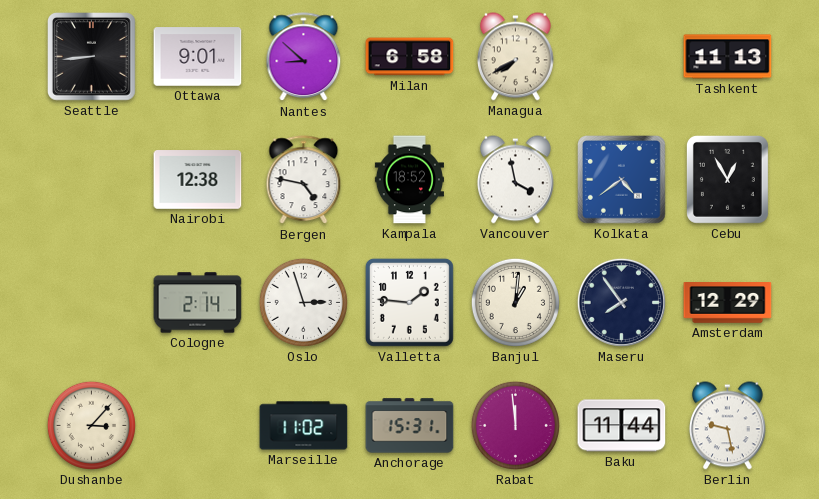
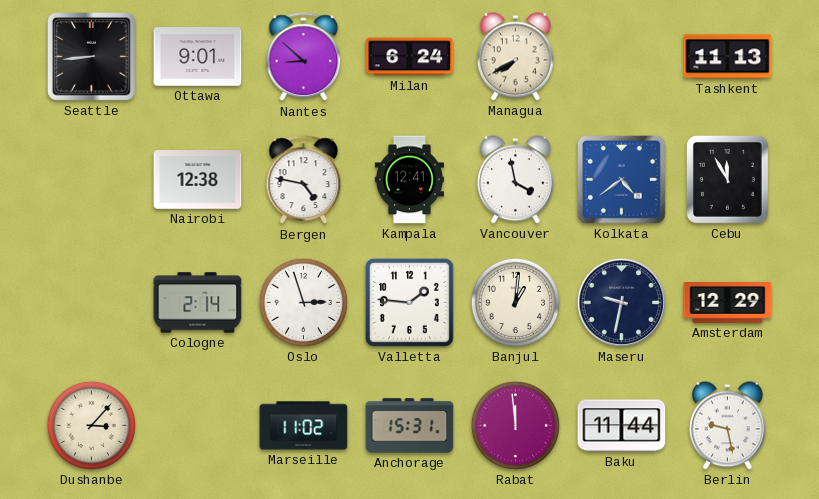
Milan: 6:58 -> 6:24
Kampala: 18:52 -> 12:41
Cebu: 12:55 -> 11:55
Maseru: 7:54 -> 9:32
